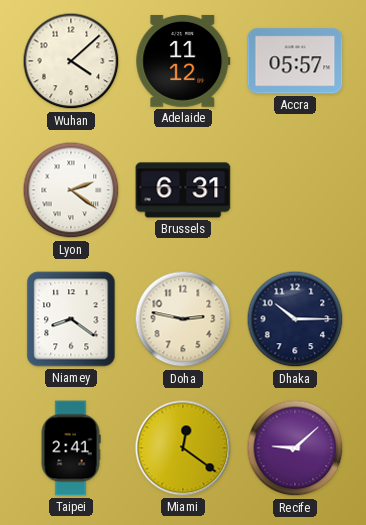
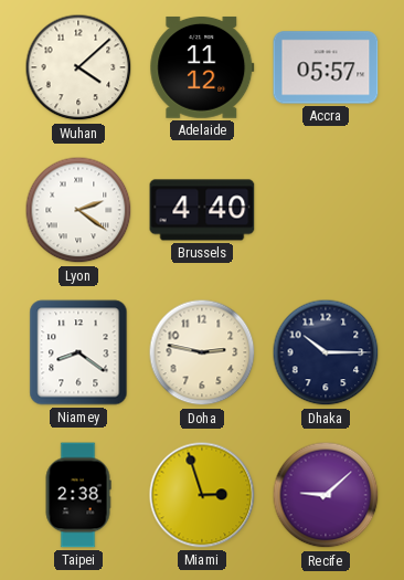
Brussels: 6:31 -> 4:40
Taipei: 2:41 -> 2:38
Miami: 12:21 -> 2:57
